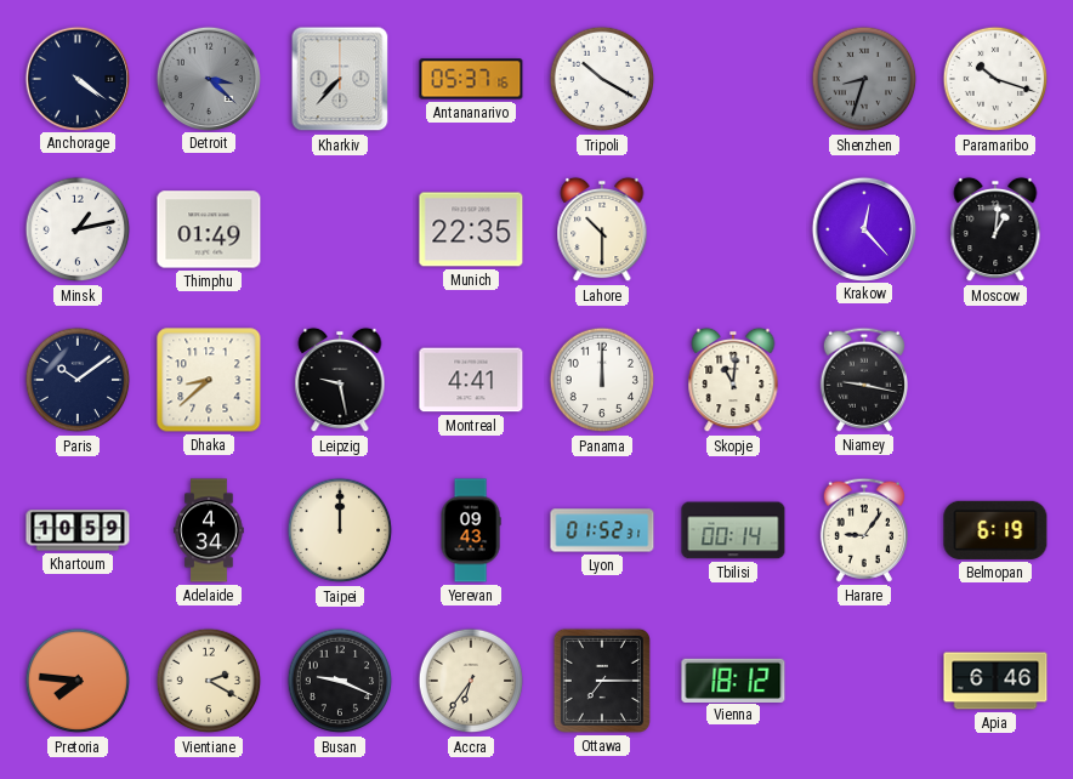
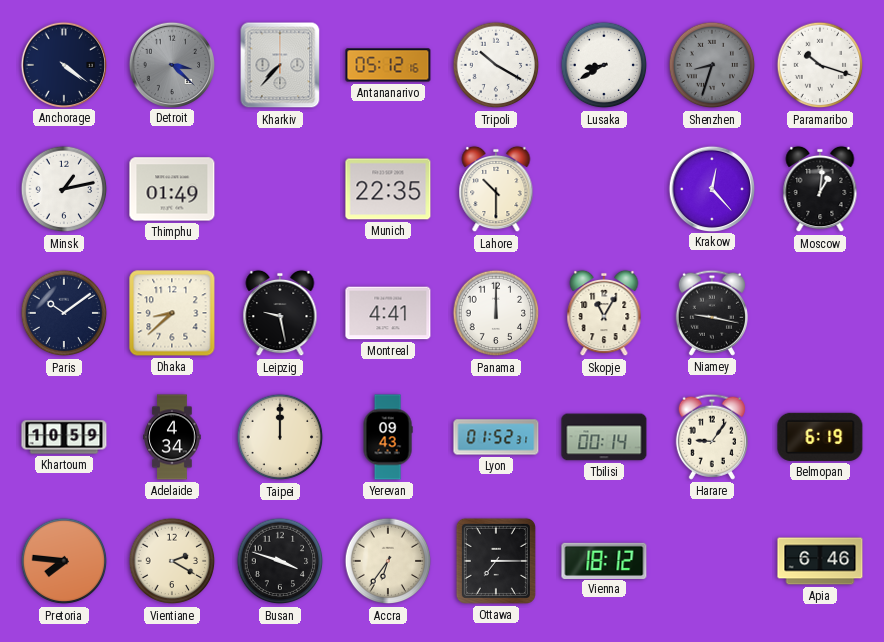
Antananarivo: 05:37 -> 05:12
Lusaka: none -> 8:40
Skopje: 11:01 -> 11:05
Busan: 9:19 -> 3:48
